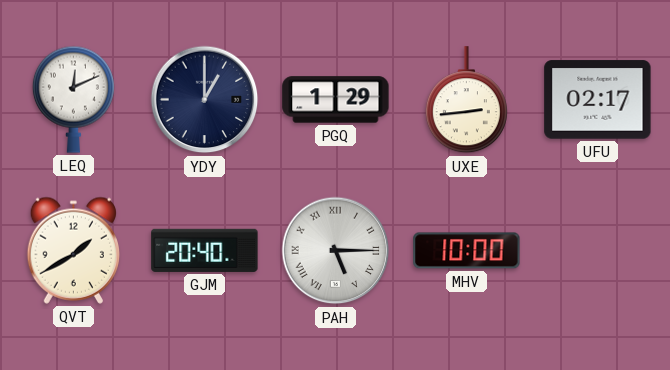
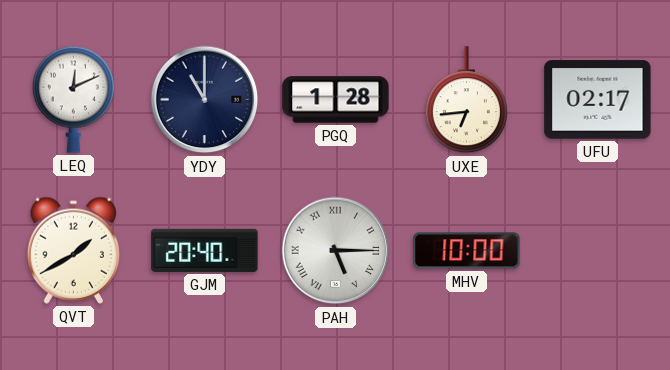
YDY: 1:00 -> 11:00
PGQ: 1:29 -> 1:28
UXE: 2:44 -> 6:44
